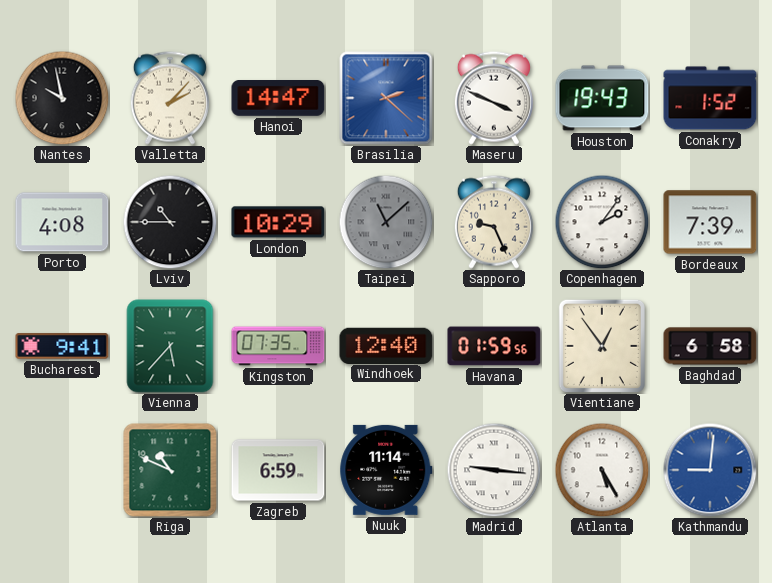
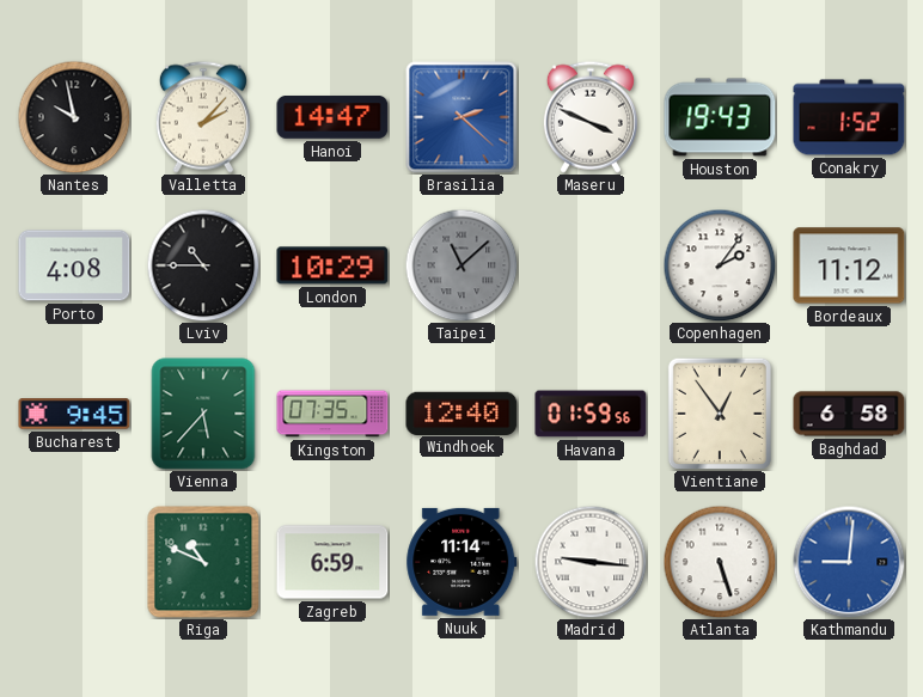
Sapporo: 9:26 -> none
Bordeaux: 7:39 -> 11:12
Bucharest: 9:41 -> 9:45
Atlanta: 5:25 -> 5:27
